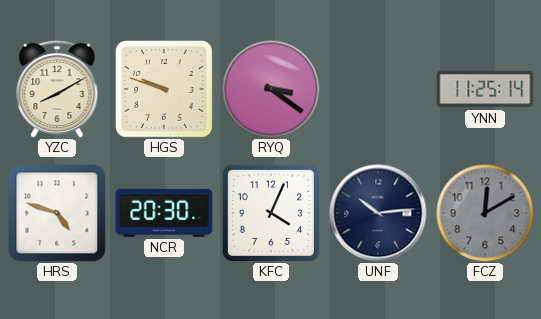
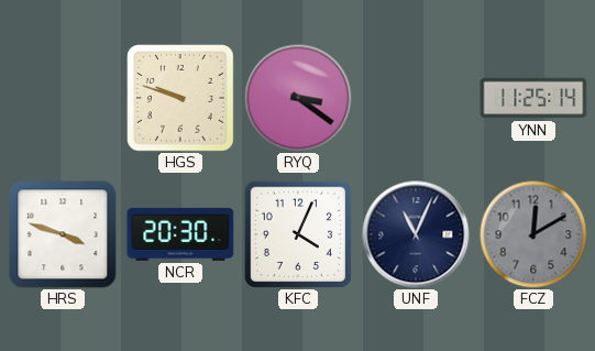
YZC: 8:10 -> none
HRS: 4:48 -> 3:48
UNF: 10:14 -> 11:04
